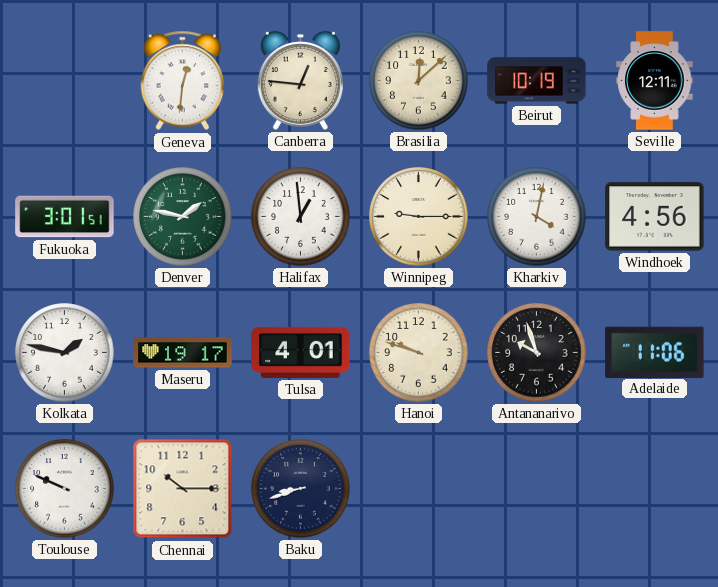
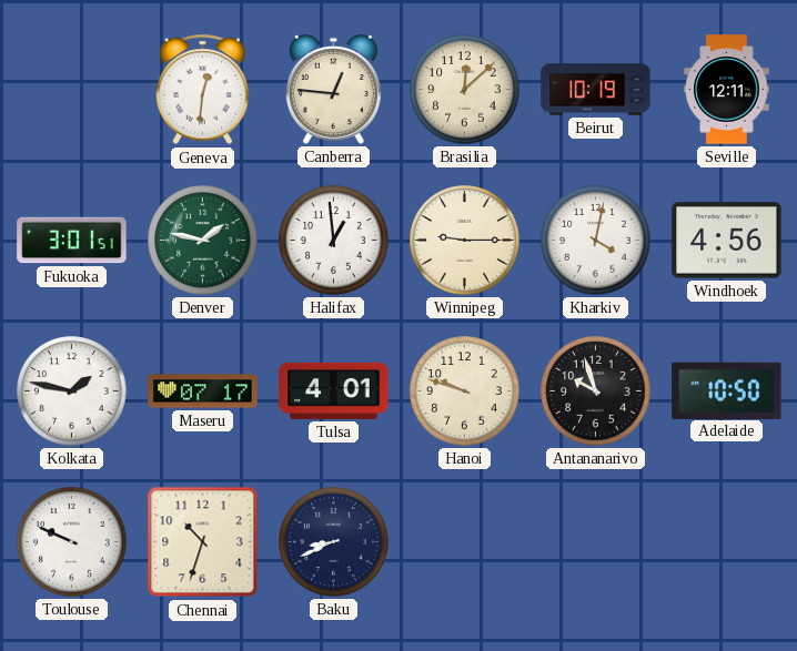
Maseru: 19:17 -> 07:17
Adelaide: 11:06 -> 10:50
Chennai: 10:15 -> 10:33
Baku: 8:42 -> 8:41
